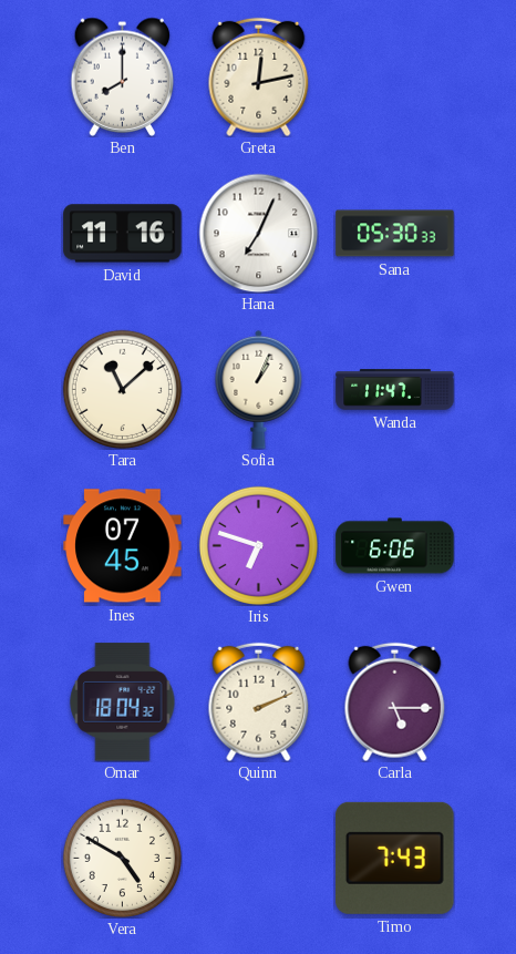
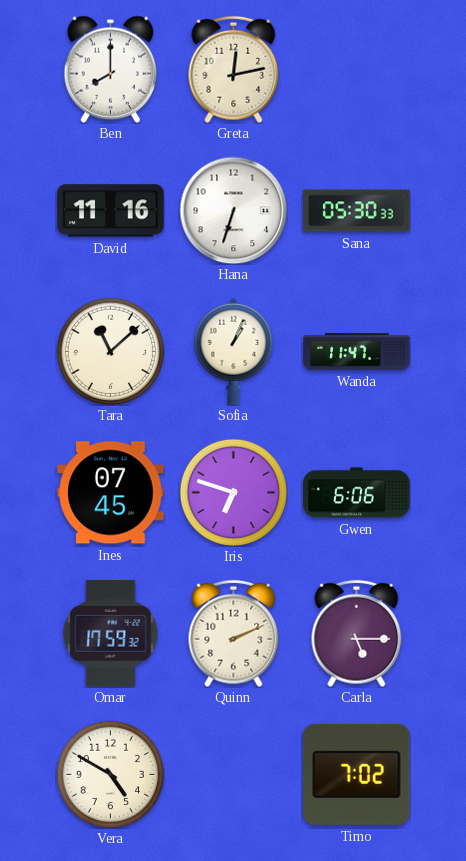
Hana: 7:04 -> 6:33
Omar: 18:04 -> 17:59
Timo: 7:43 -> 7:02
